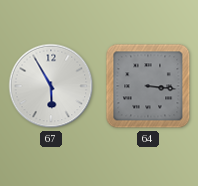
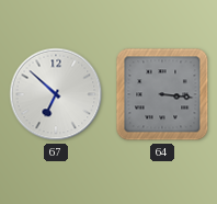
67: 5:55 -> 6:52
